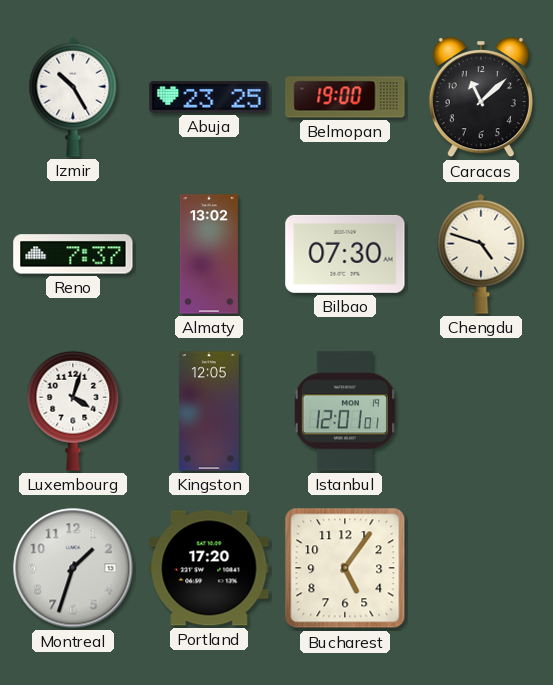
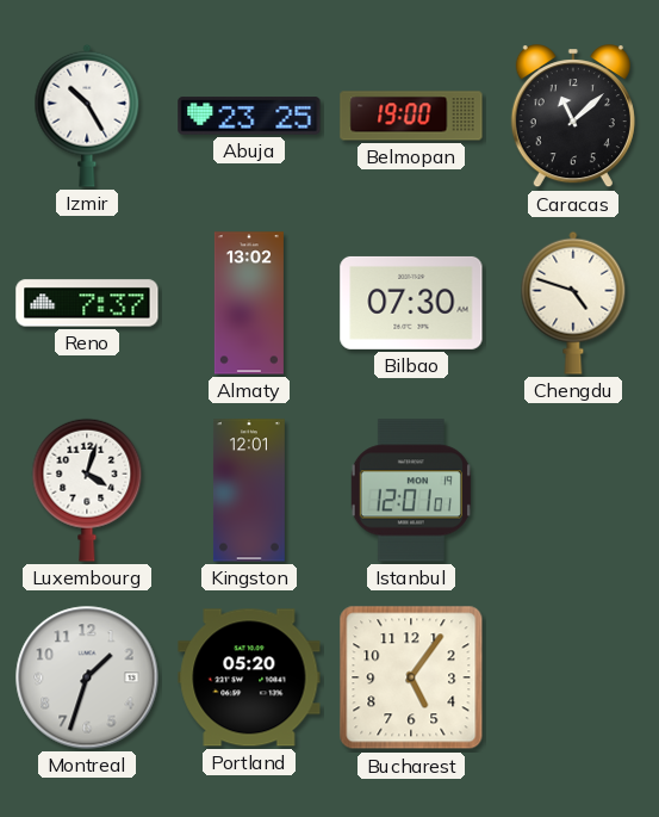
Kingston: 12:05 -> 12:01
Portland: 17:20 -> 05:20
